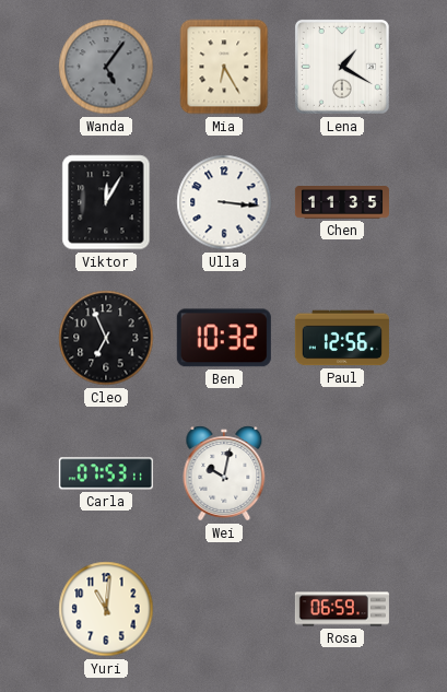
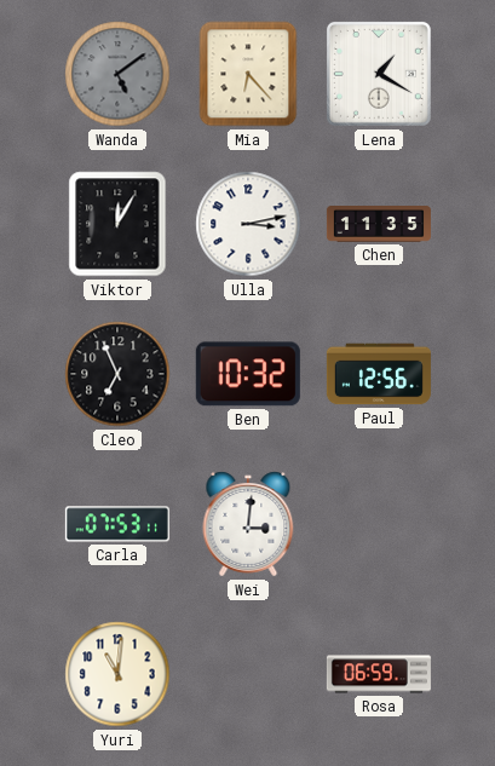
Wanda: 5:06 -> 5:09
Mia: 6:25 -> 6:23
Ulla: 3:16 -> 3:13
Wei: 10:02 -> 3:01
